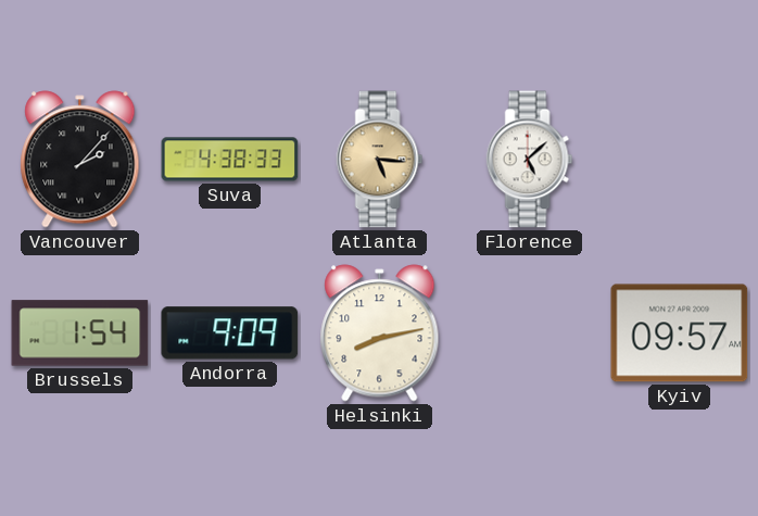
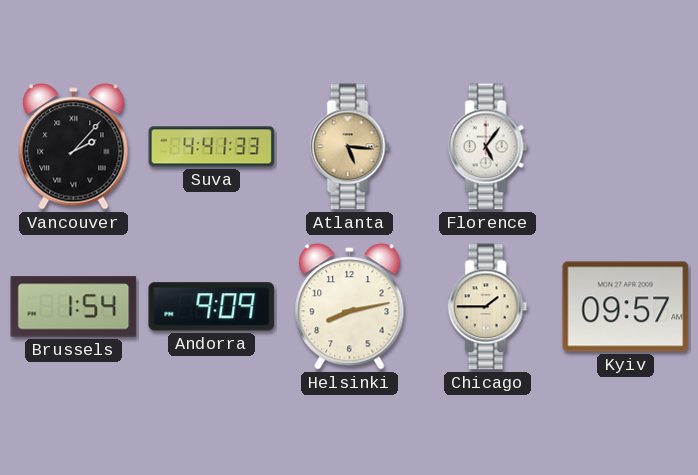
Suva: 4:38 -> 4:41
Florence: 5:08 -> 5:06
Chicago: none -> 1:45
